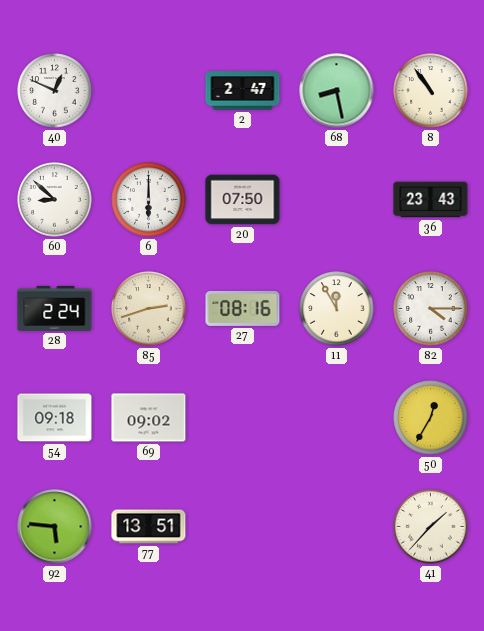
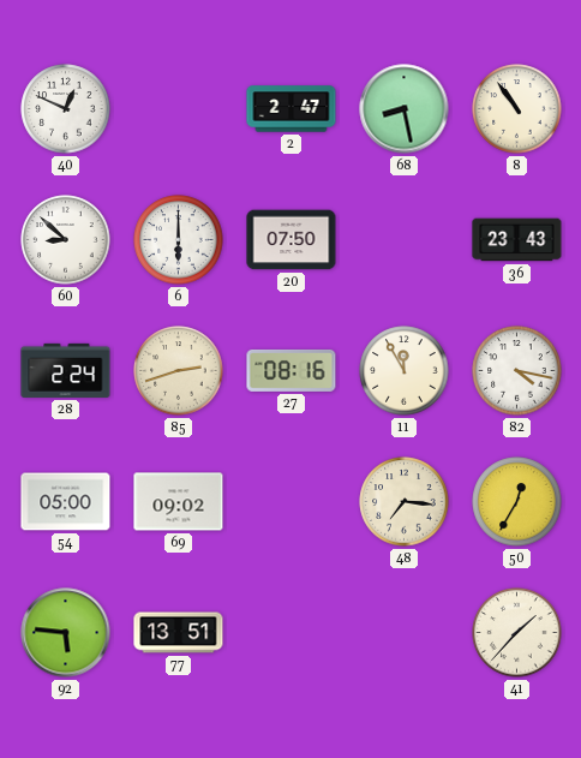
82: 4:15 -> 4:17
54: 09:18 -> 05:00
48: none -> 7:16
